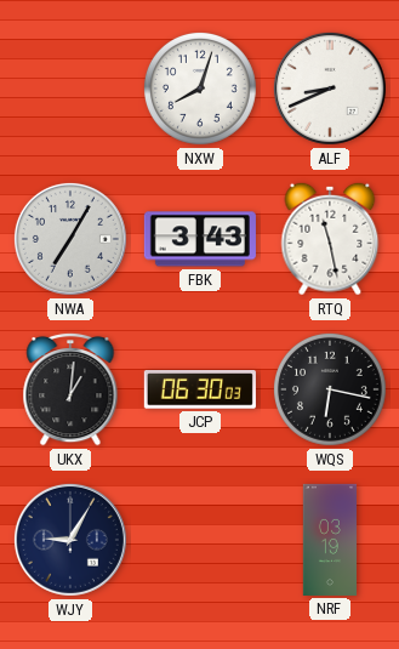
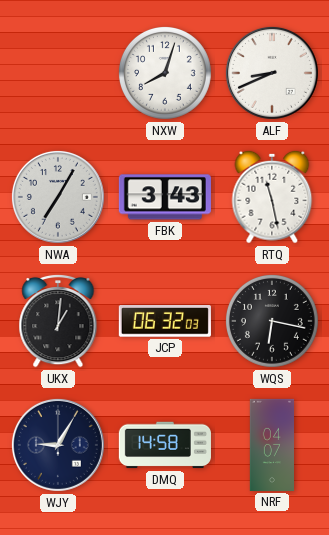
JCP: 06:30 -> 06:32
DMQ: none -> 14:58
NRF: 03:19 -> 04:07
